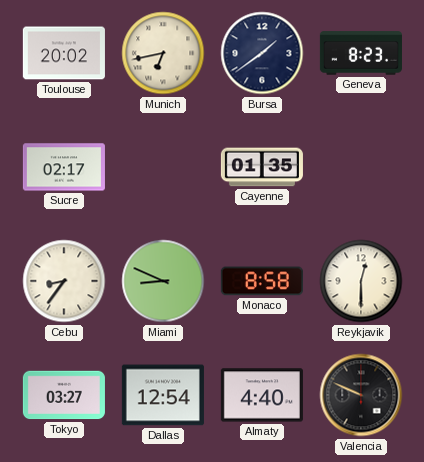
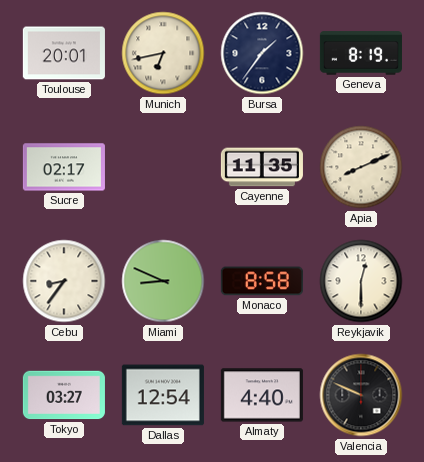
Toulouse: 20:02 -> 20:01
Bursa: 1:39 -> 1:36
Geneva: 8:23 -> 8:19
Cayenne: 01:35 -> 11:35
Apia: none -> 8:11
